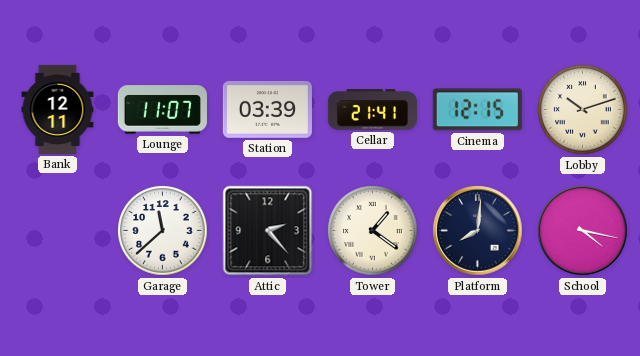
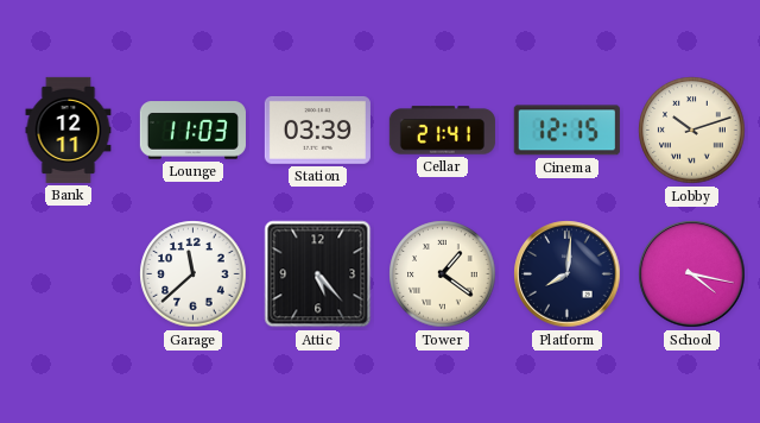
Lounge: 11:07 -> 11:03
Attic: 2:23 -> 5:23
